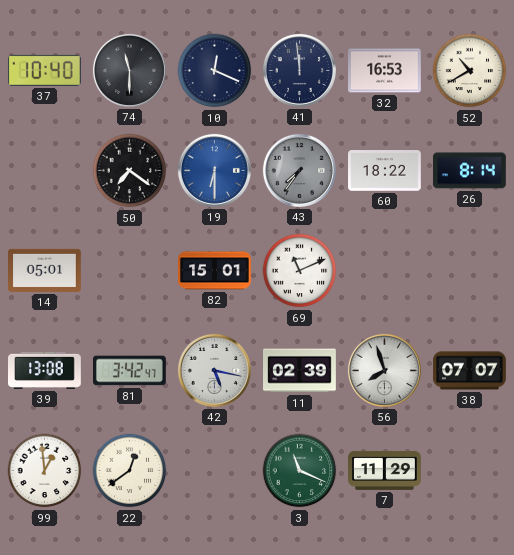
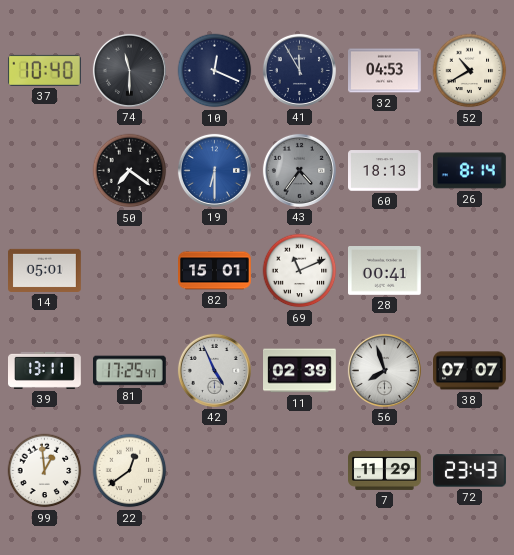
41: 11:59 -> 11:55
32: 16:53 -> 04:53
43: 7:36 -> 4:36
60: 18:22 -> 18:13
28: none -> 00:41
39: 13:08 -> 13:11
81: 3:42 -> 17:25
42: 5:17 -> 4:56
3: 11:19 -> none
72: none -> 23:43
